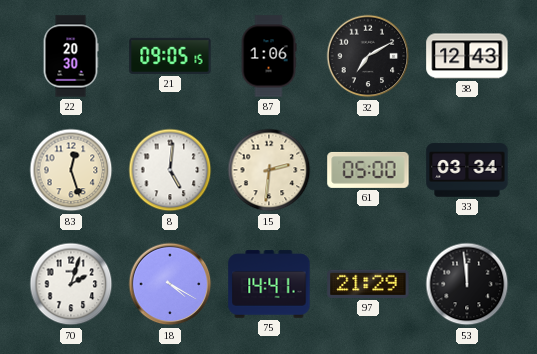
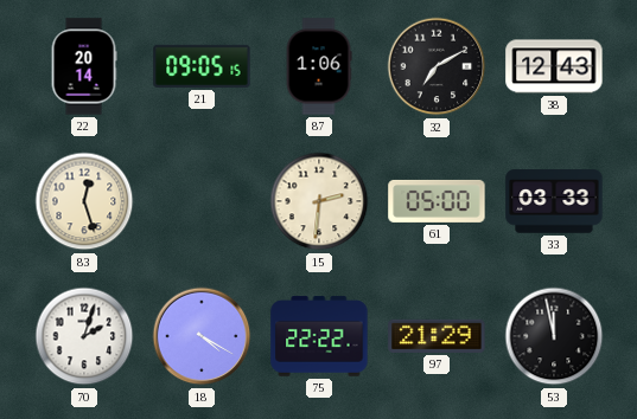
22: 20:30 -> 20:14
8: 5:01 -> none
33: 03:34 -> 03:33
75: 14:41 -> 22:22
53: 11:59 -> 11:58
